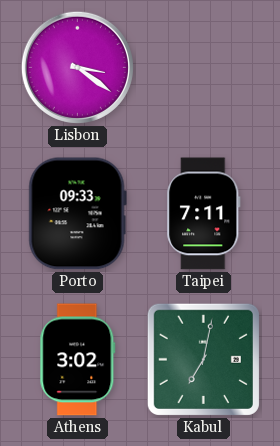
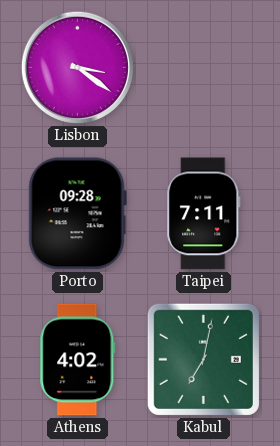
Porto: 09:33 -> 09:28
Athens: 3:02 -> 4:02
